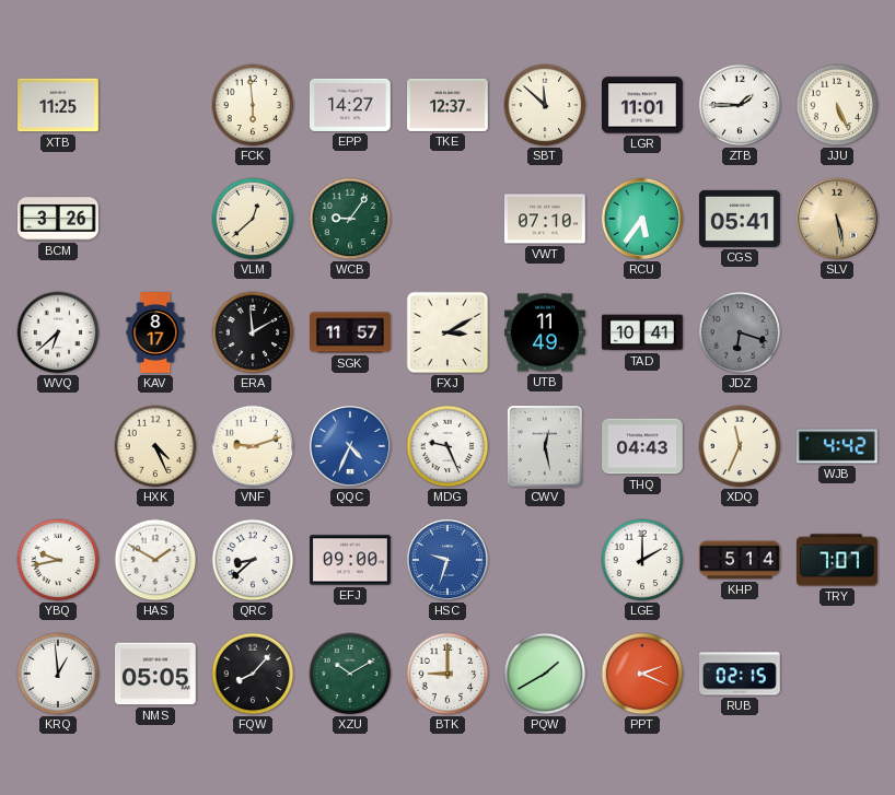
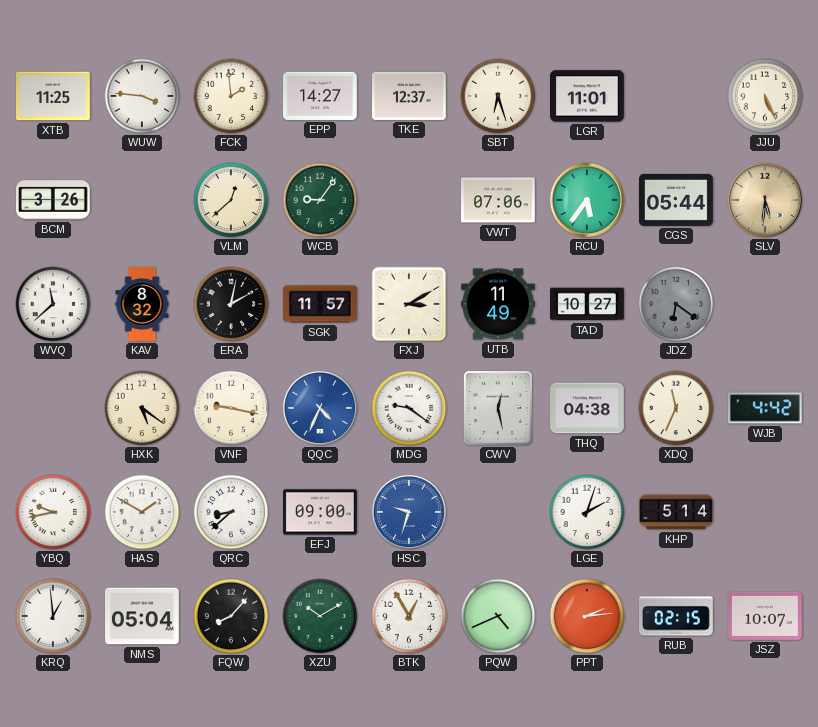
WUW: none -> 3:46
FCK: 5:59 -> 1:59
SBT: 11:52 -> 6:27
ZTB: 1:45 -> none
VWT: 07:10 -> 07:06
CGS: 05:41 -> 05:44
SLV: 5:28 -> 5:31
WVQ: 6:38 -> 11:38
KAV: 8:17 -> 8:32
ERA: 1:59 -> 2:02
TAD: 10:41 -> 10:27
JDZ: 6:18 -> 6:21
HXK: 4:26 -> 5:21
VNF: 9:12 -> 9:17
MDG: 9:26 -> 9:21
THQ: 04:43 -> 04:38
LGE: 2:00 -> 2:03
TRY: 7:07 -> none
NMS: 05:05 -> 05:04
BTK: 9:00 -> 12:55
PQW: 1:40 -> 4:41
PPT: 2:19 -> 2:14
JSZ: none -> 10:07
